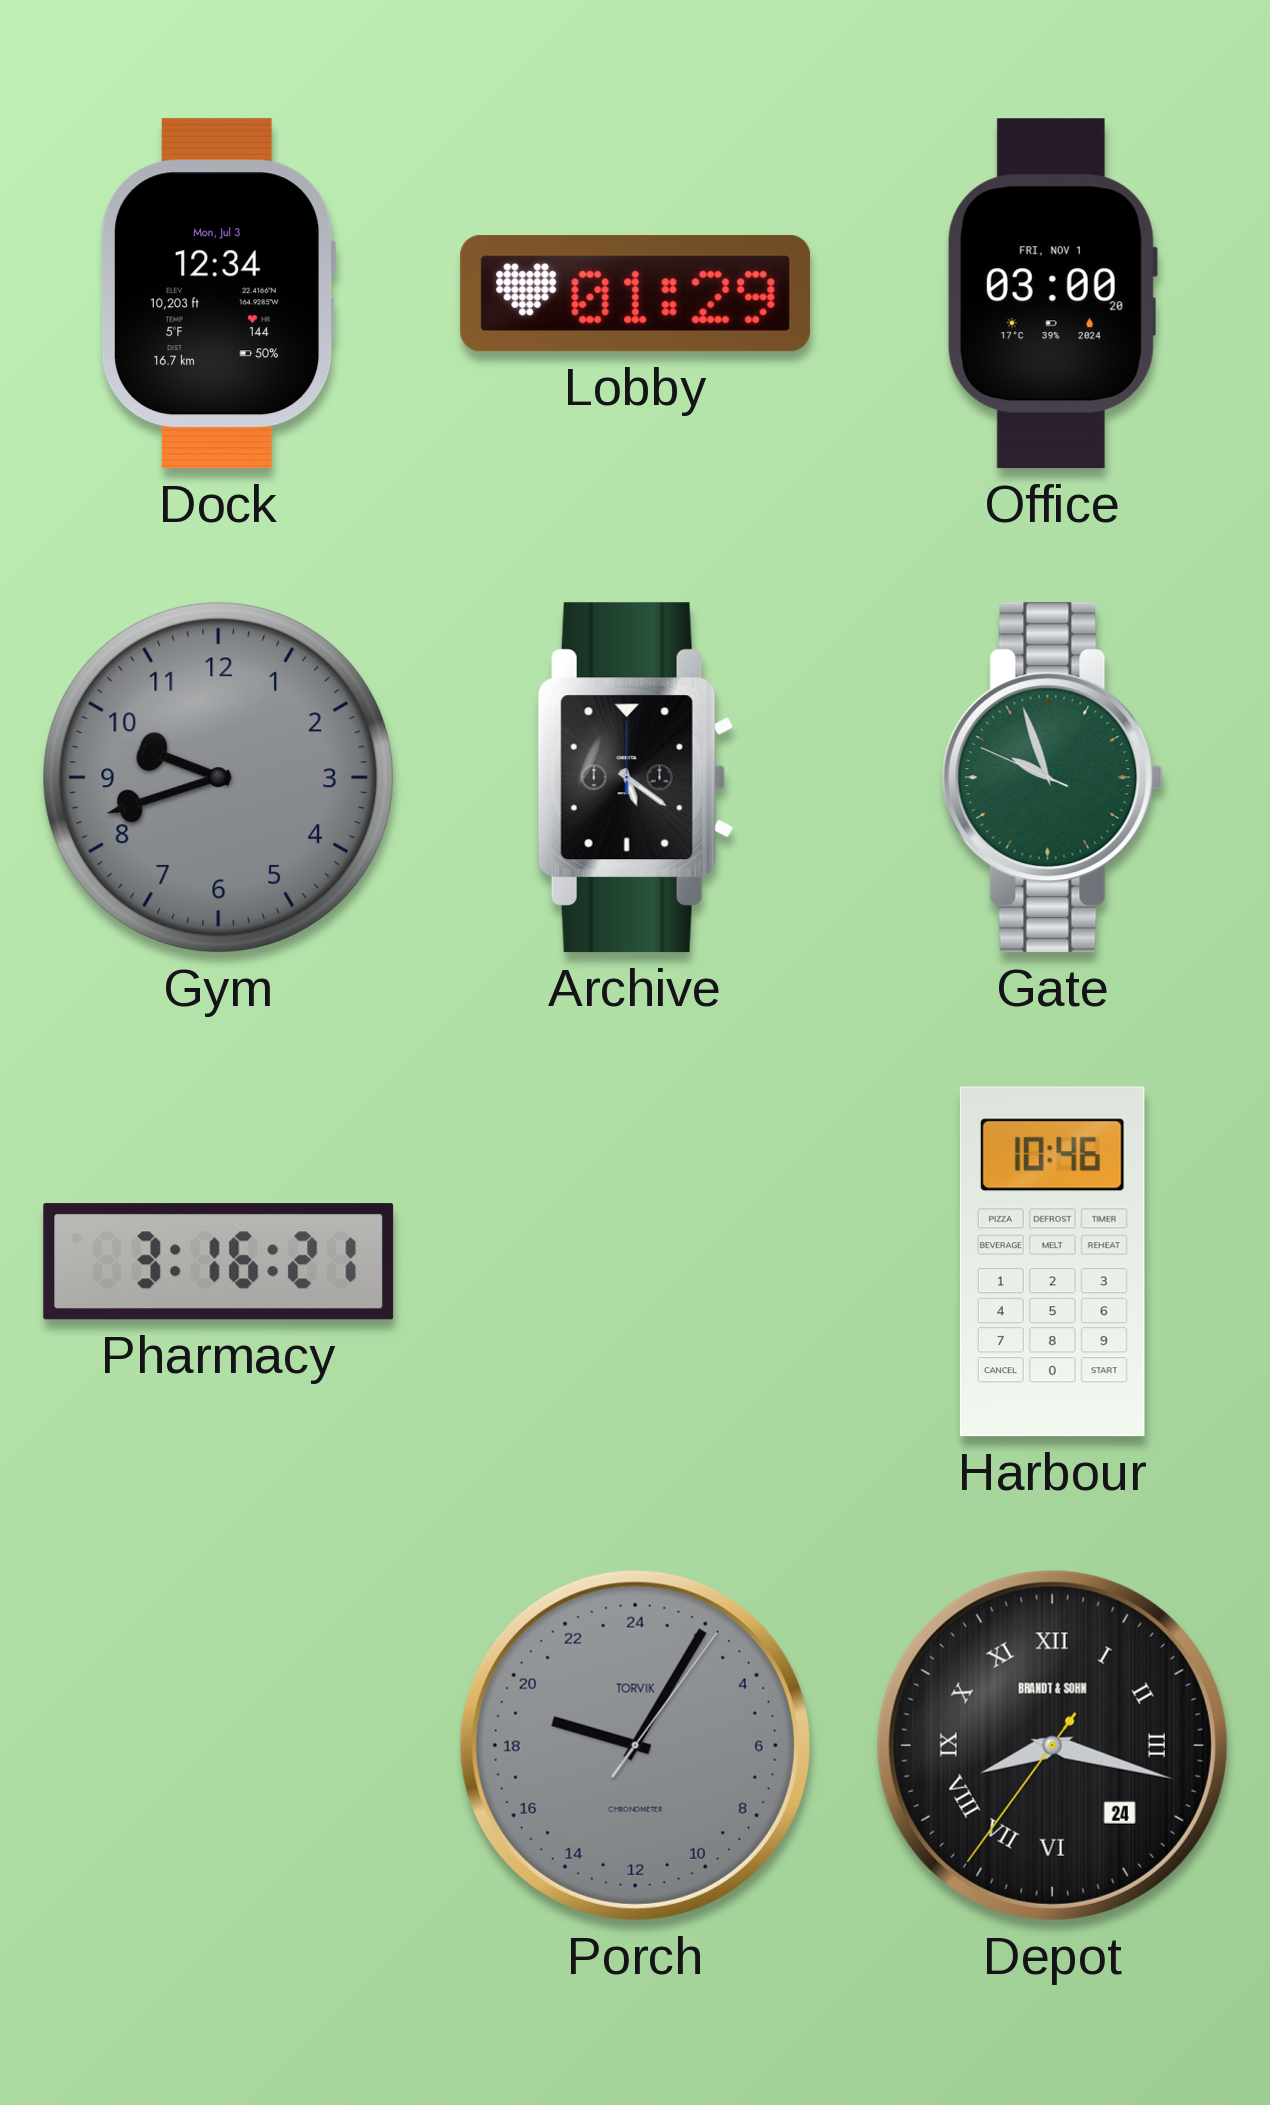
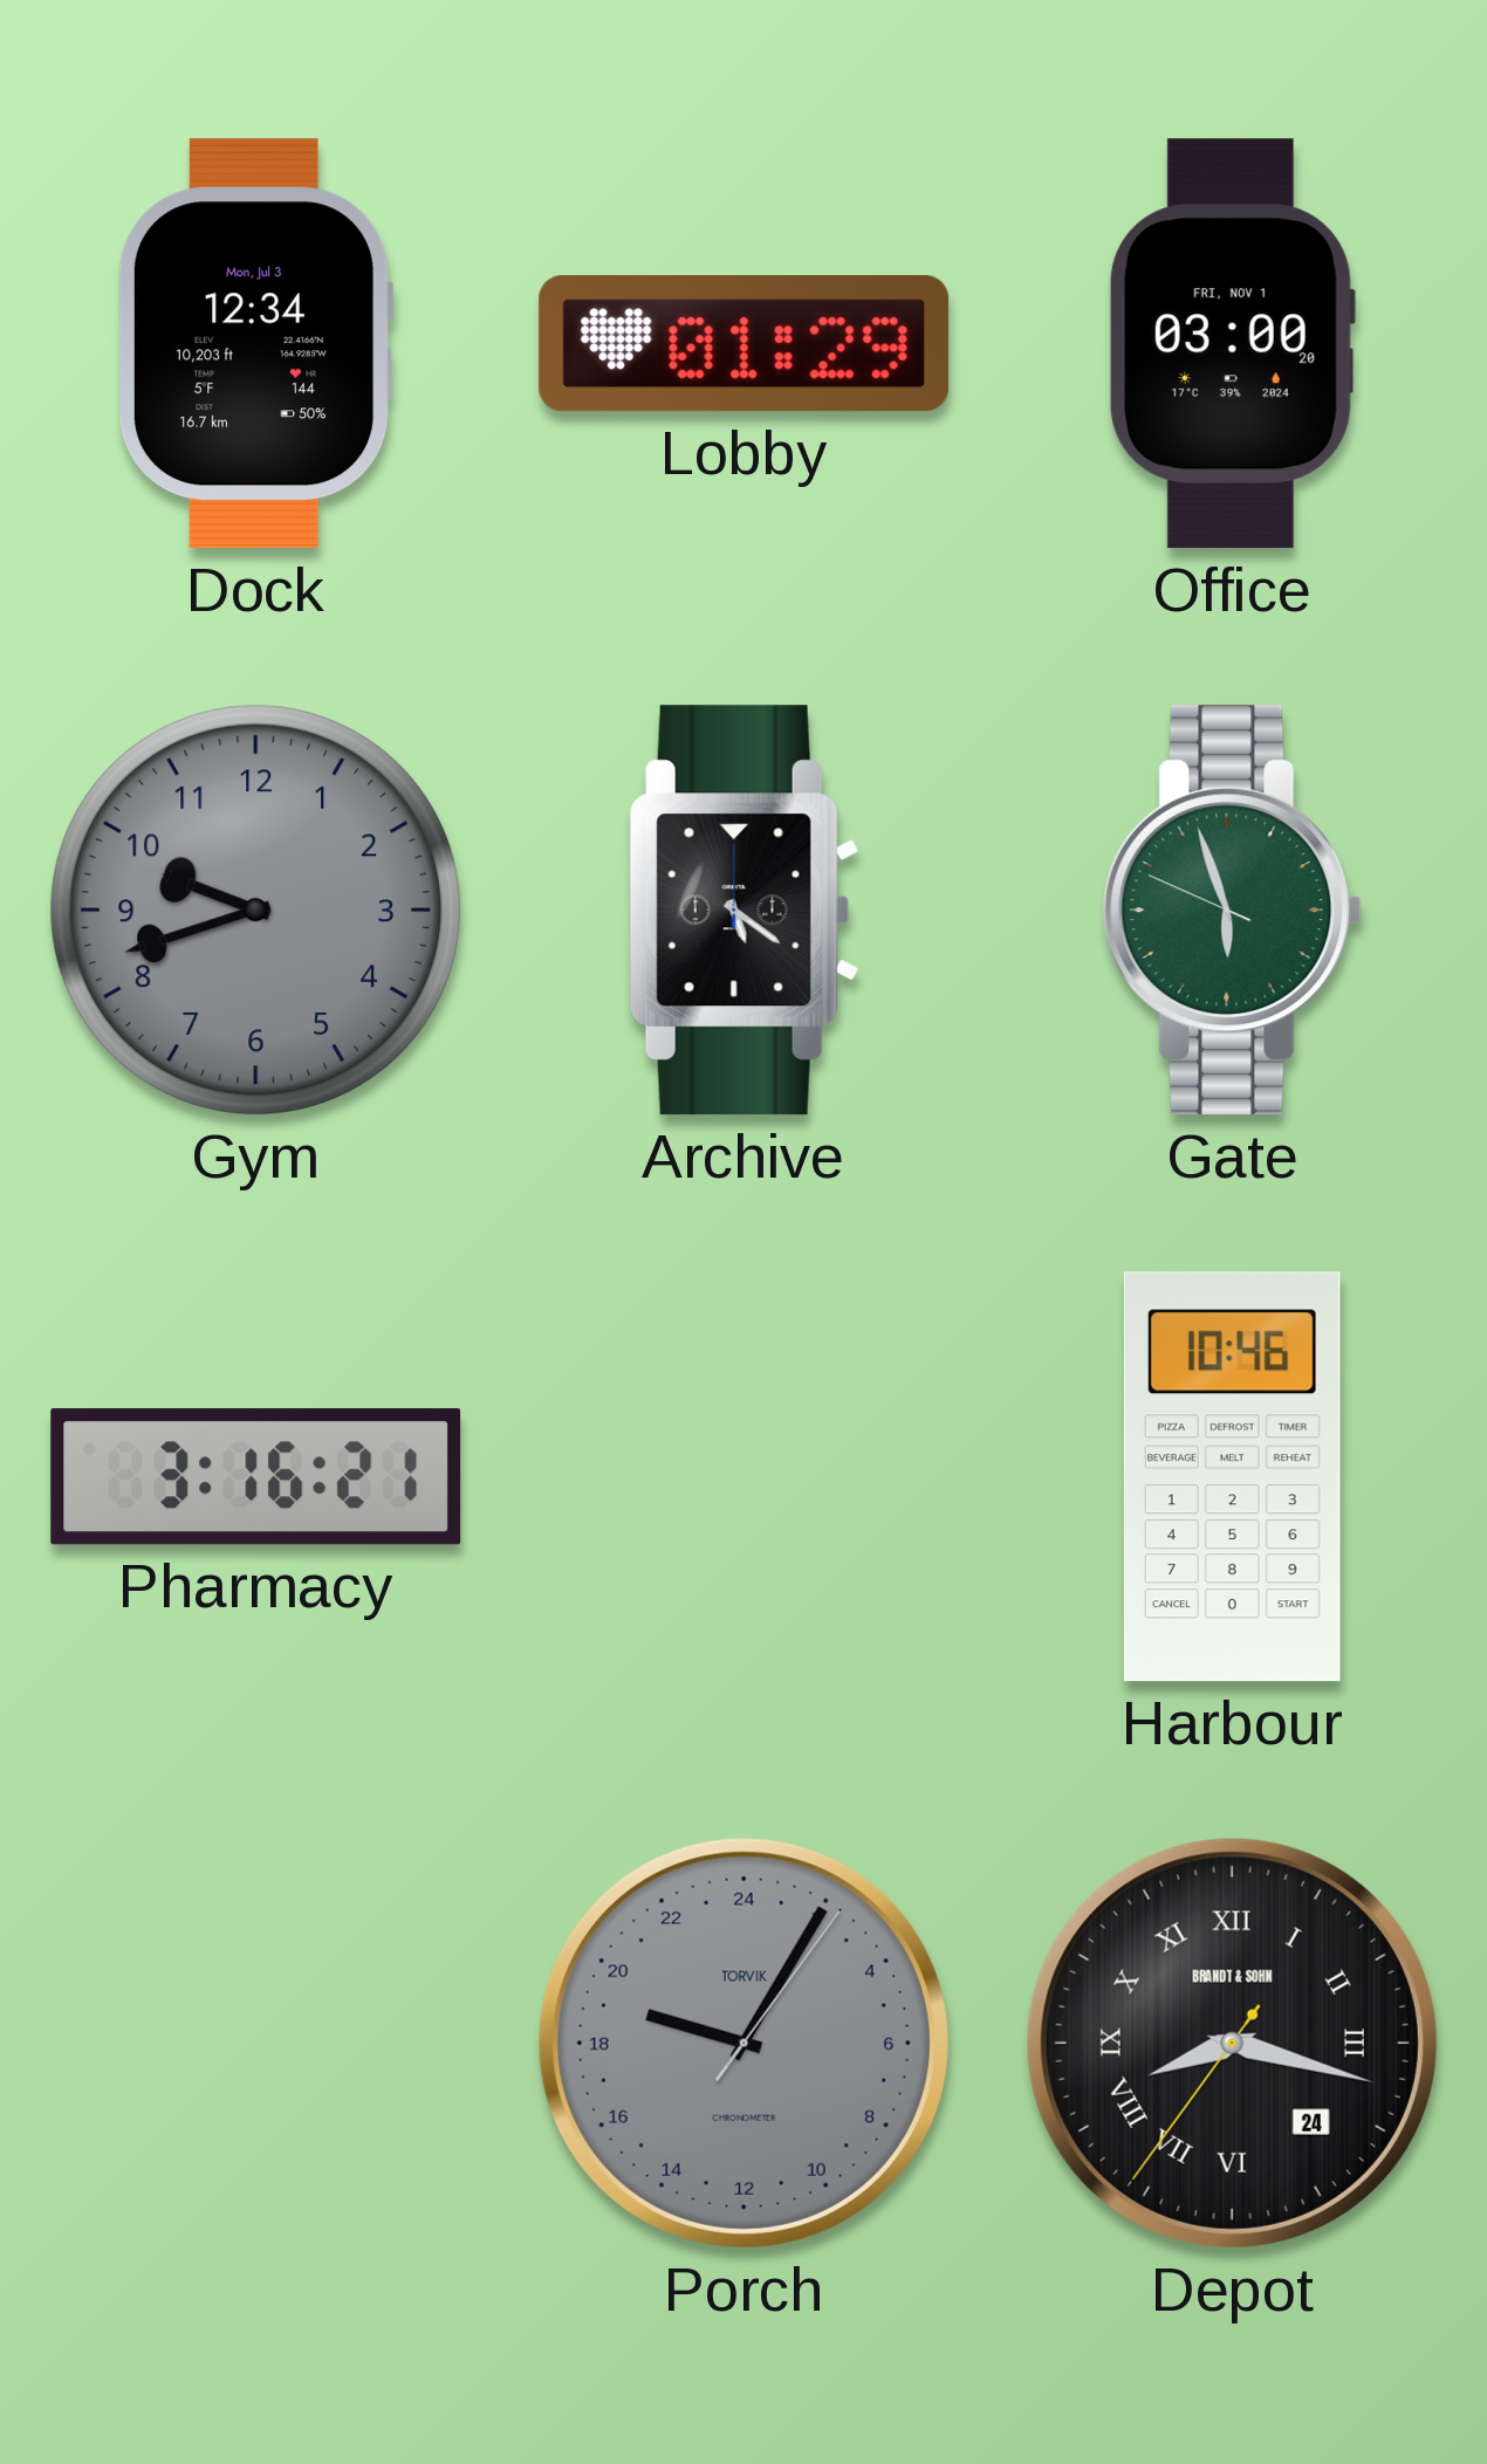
Gate: 9:56 -> 5:56
